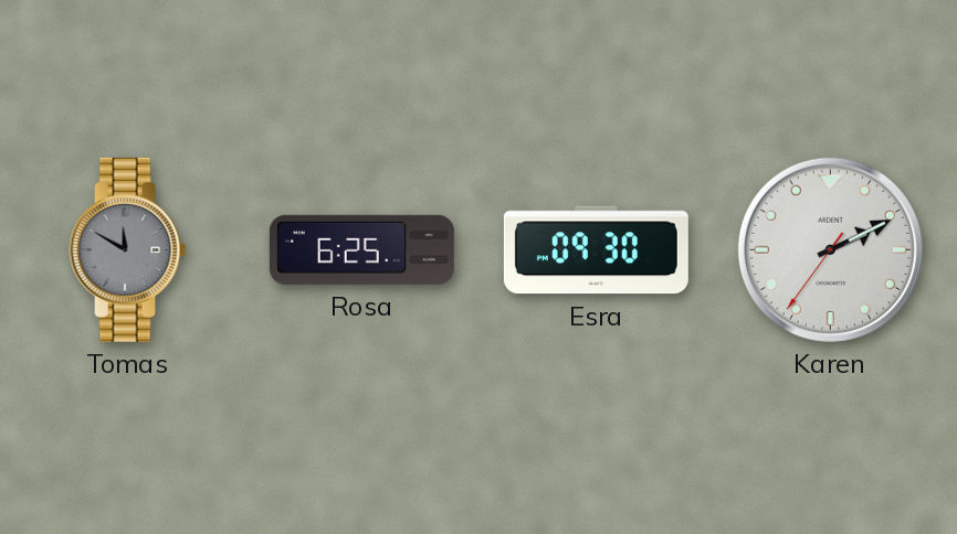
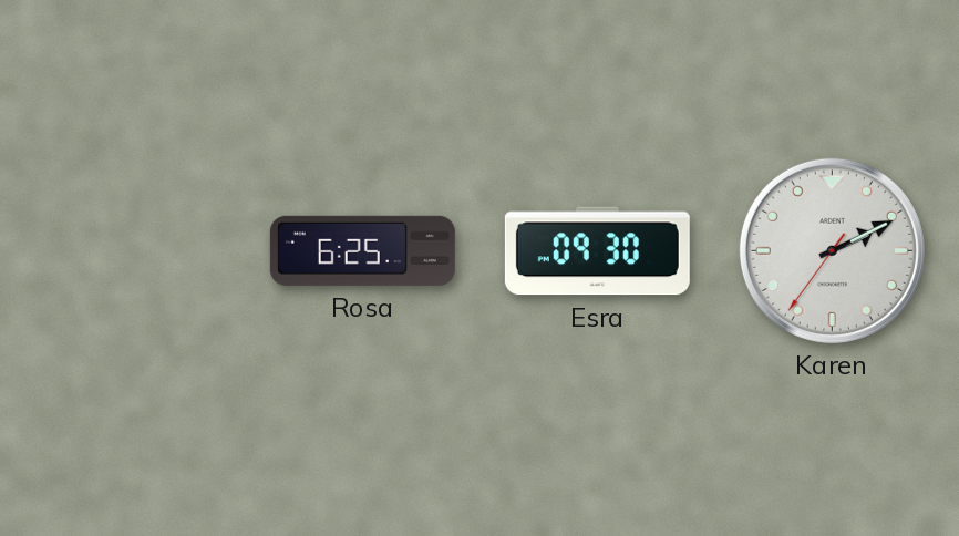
Tomas: 11:50 -> none
